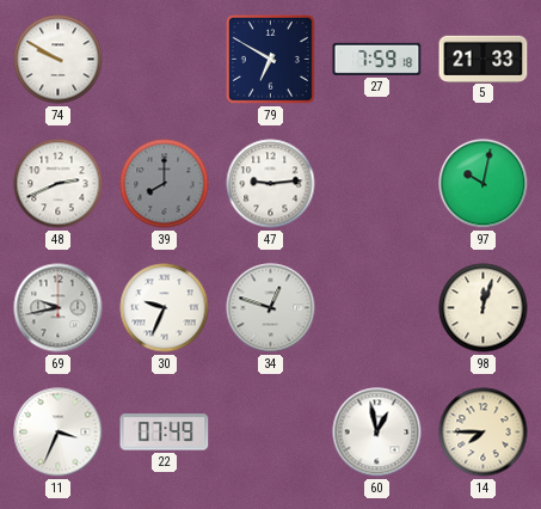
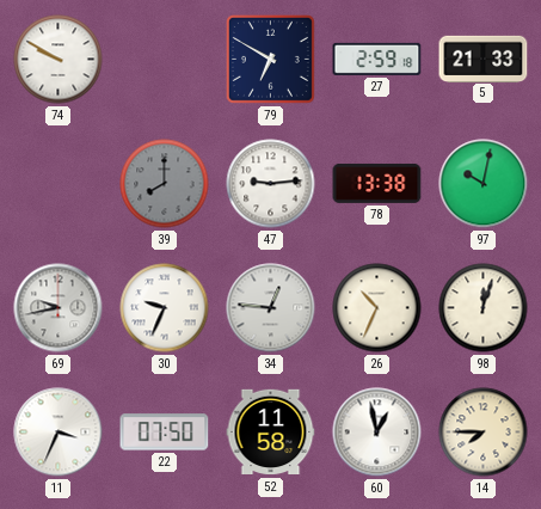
27: 7:59 -> 2:59
48: 2:41 -> none
78: none -> 13:38
34: 12:48 -> 12:46
26: none -> 10:34
22: 07:49 -> 07:50
52: none -> 11:58
